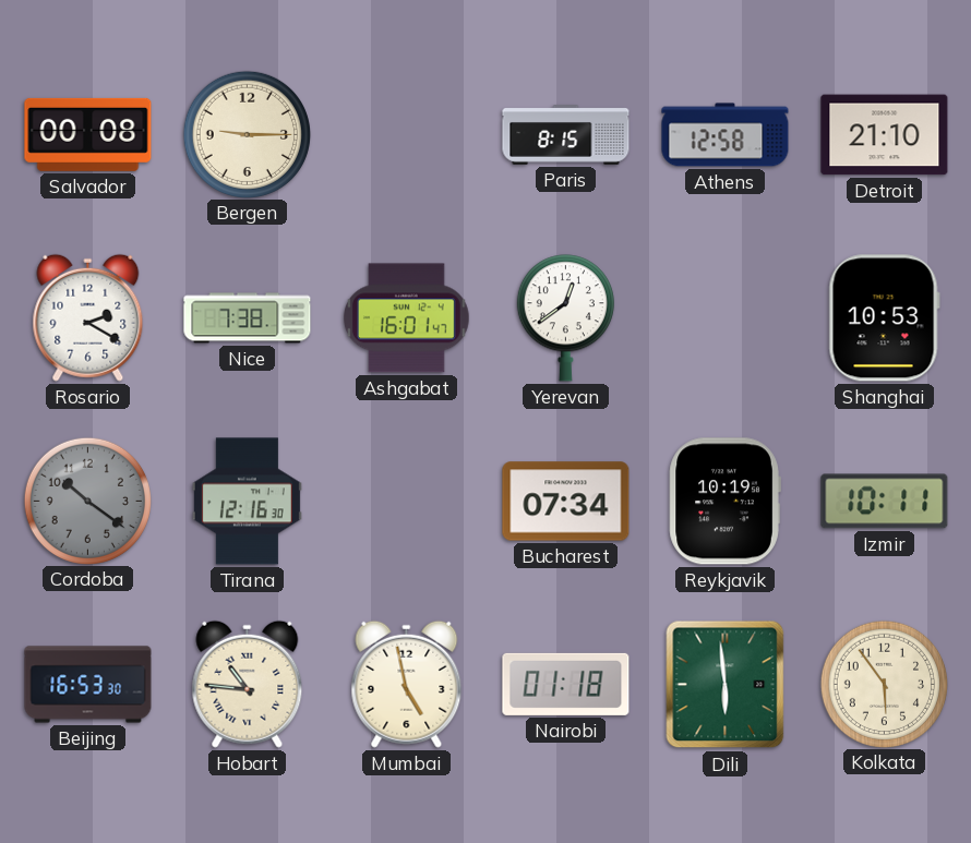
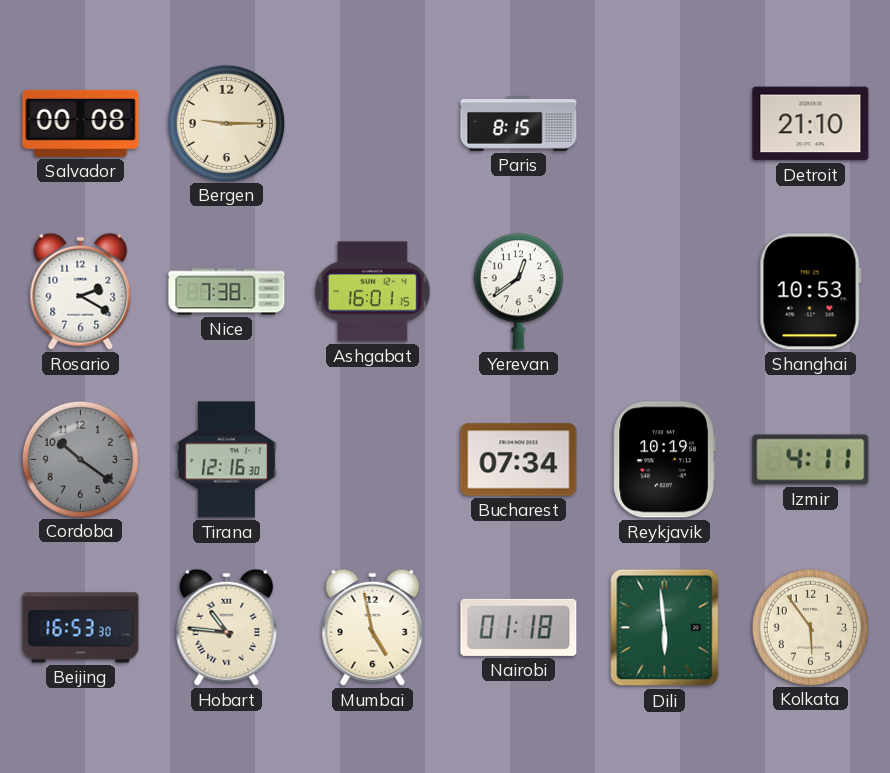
Athens: 12:58 -> none
Ashgabat: 16:01:47 -> 16:01:15
Izmir: 10:11 -> 4:11
